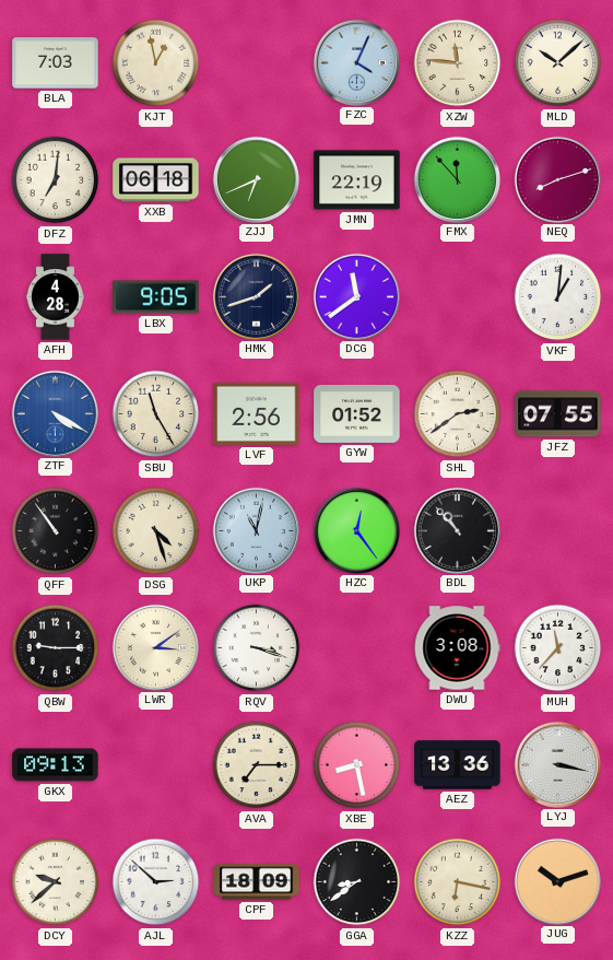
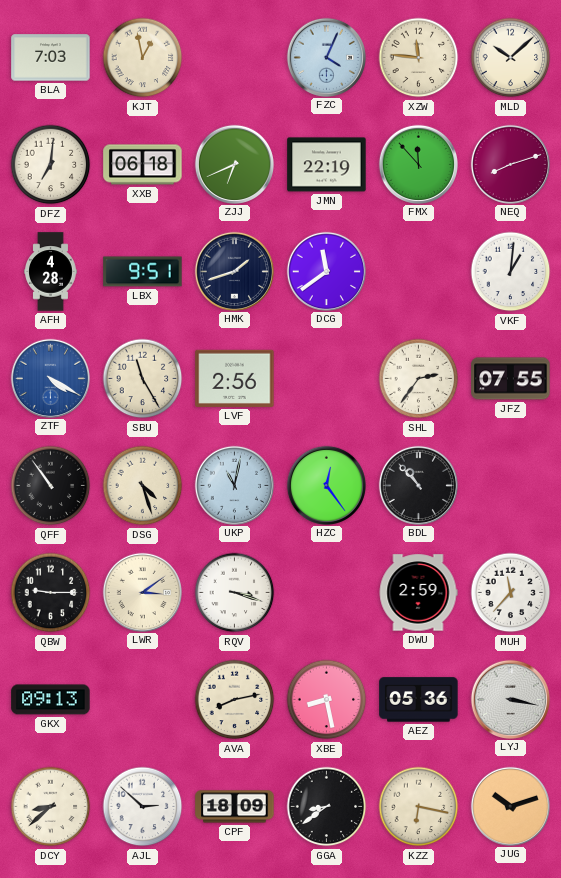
LBX: 9:05 -> 9:51
GYW: 01:52 -> none
SHL: 2:39 -> 2:36
DWU: 3:08 -> 2:59
AVA: 7:15 -> 8:13
AEZ: 13:36 -> 05:36
DCY: 9:38 -> 8:38
